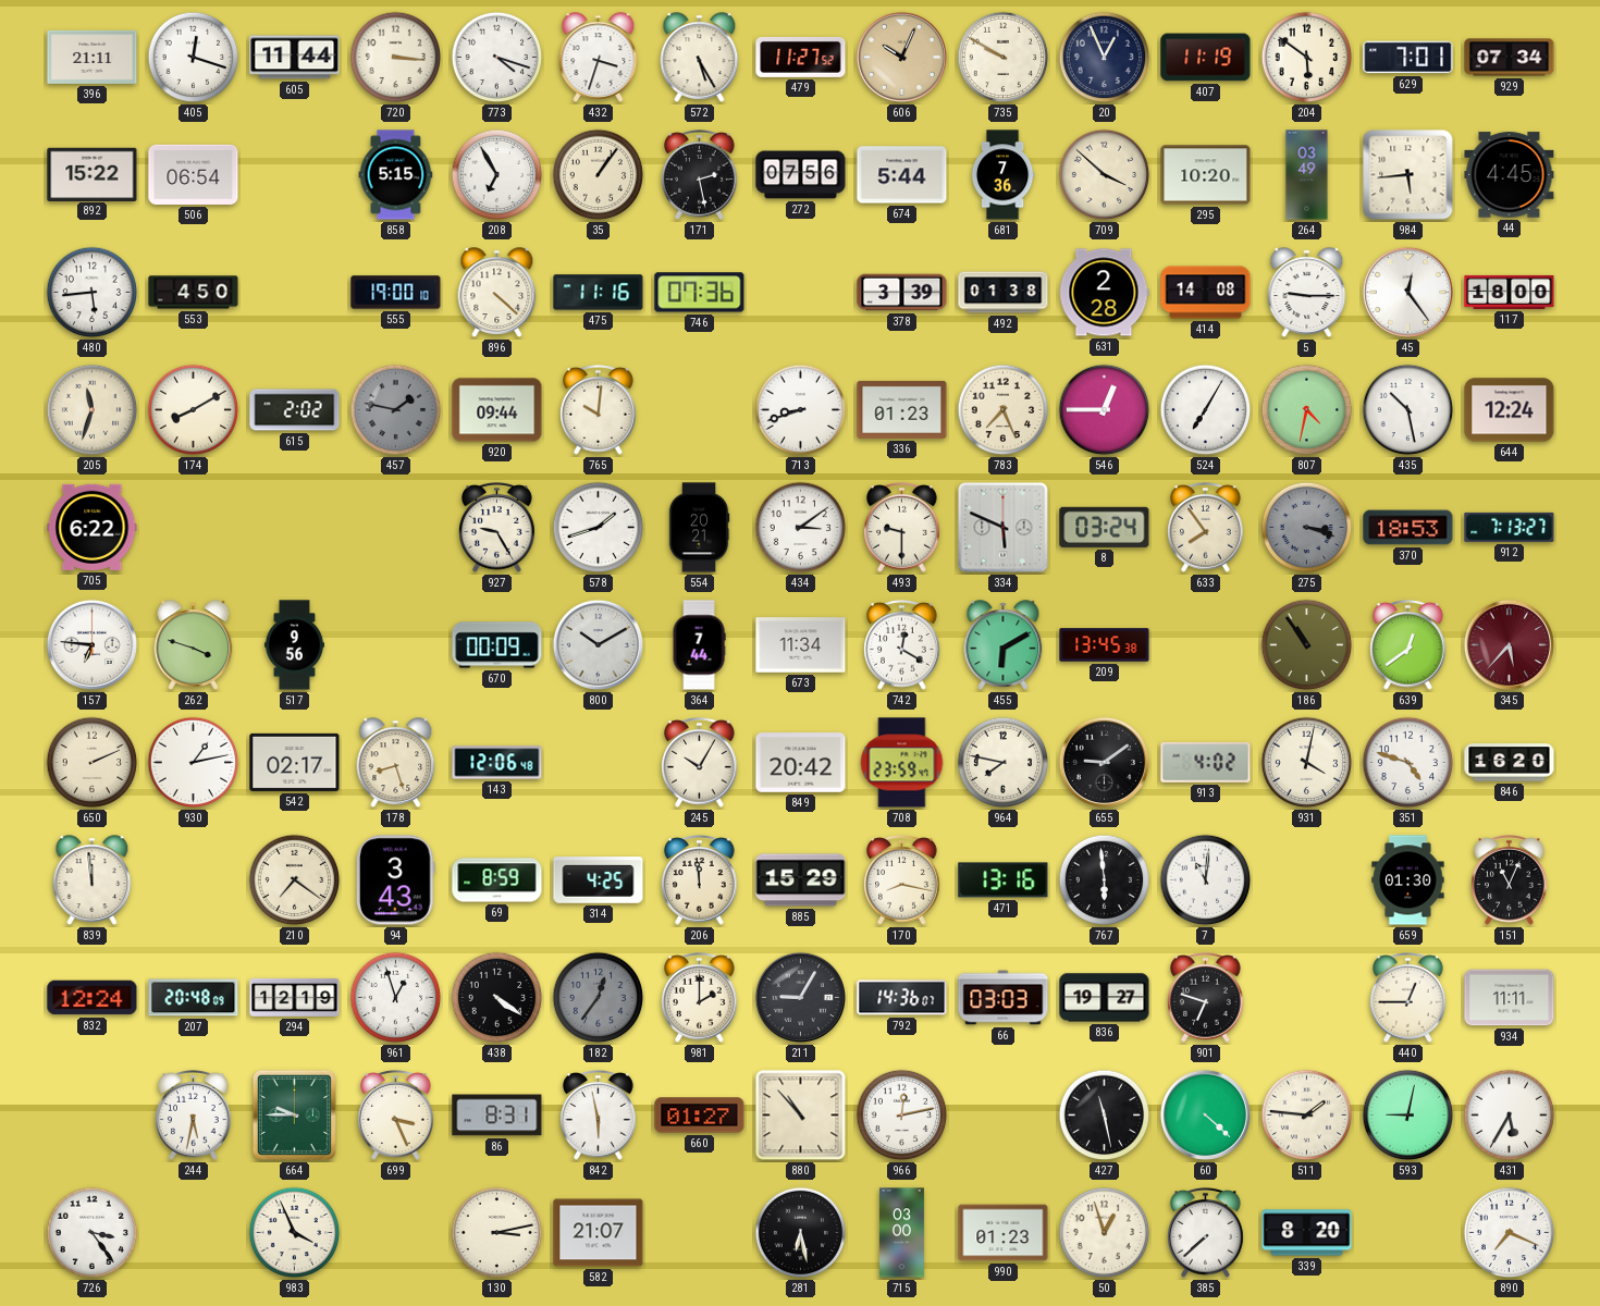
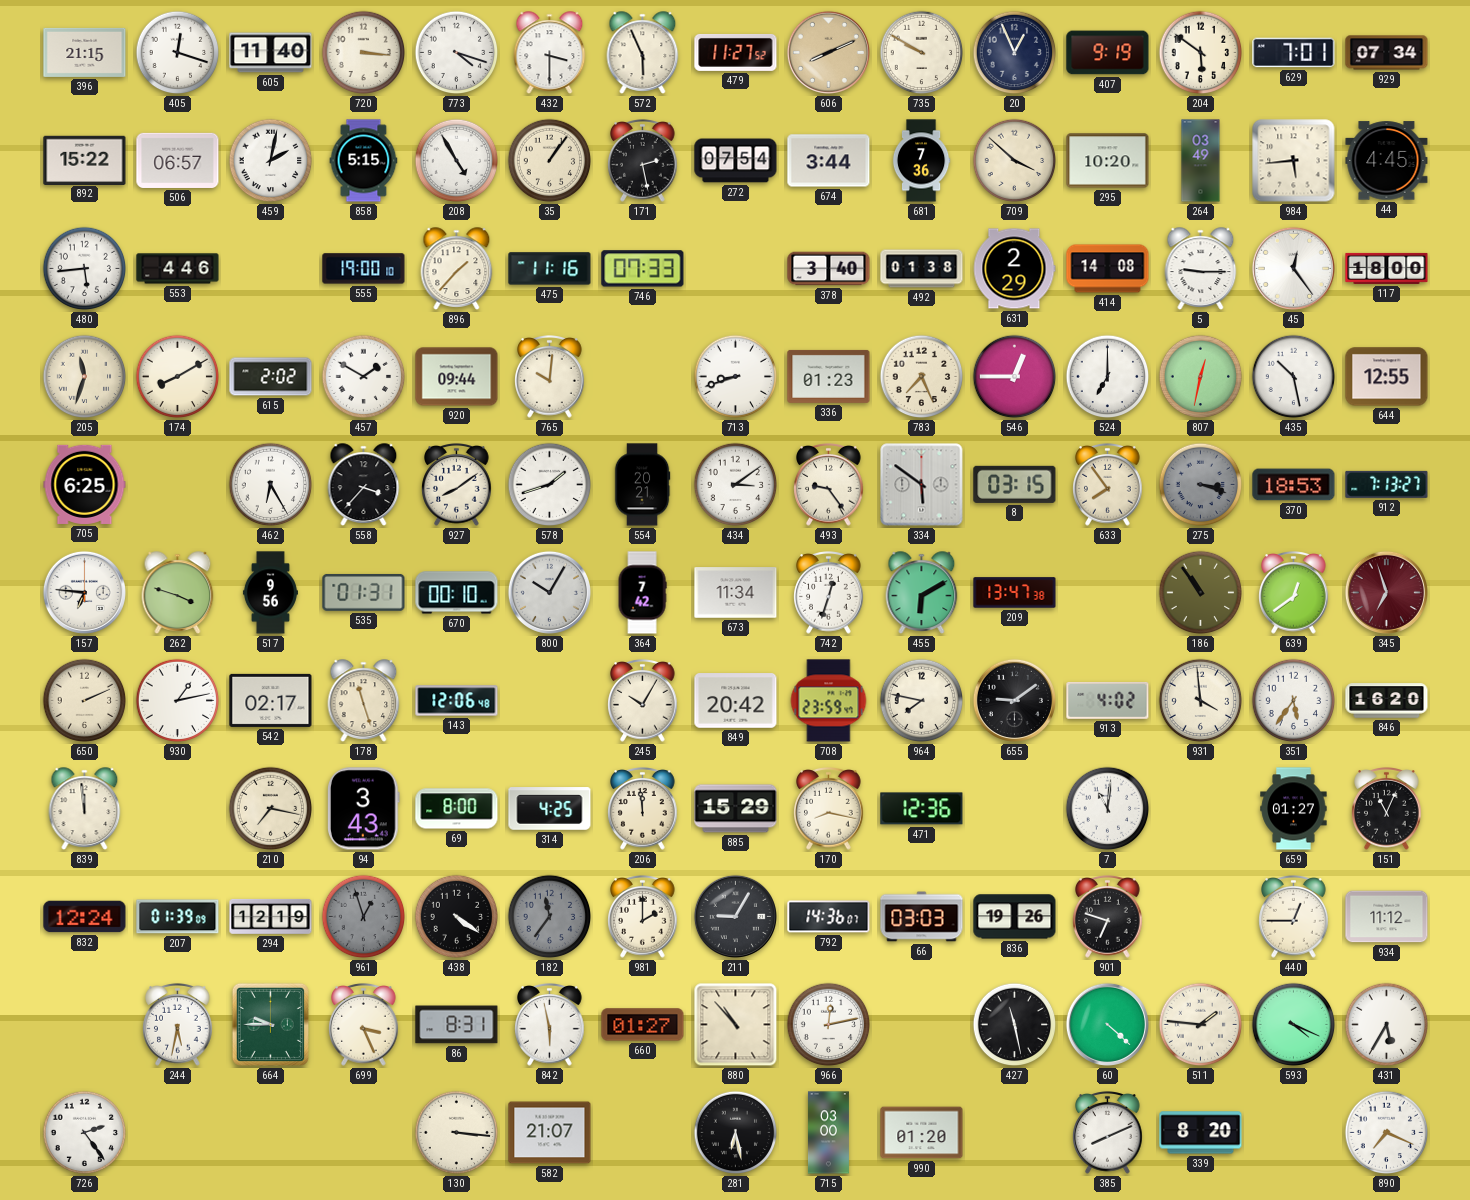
396: 21:11 -> 21:15
605: 11:44 -> 11:40
432: 3:33 -> 3:30
572: 5:25 -> 5:56
606: 10:04 -> 8:11
407: 11:19 -> 9:19
506: 06:54 -> 06:57
459: none -> 2:02
208: 6:55 -> 4:55
272: 07:56 -> 07:54
674: 5:44 -> 3:44
553: 4:50 -> 4:46
896: 4:22 -> 1:37
746: 07:36 -> 07:33
378: 3:39 -> 3:40
631: 2:28 -> 2:29
457: 1:47 -> 1:50
457 dial: grey -> white
524: 7:05 -> 7:00
807: 4:32 -> 12:32
644: 12:24 -> 12:55
705: 6:22 -> 6:25
462: none -> 6:25
558: none -> 3:37
927: 9:25 -> 8:09
493: 9:30 -> 9:24
334: 5:49 -> 5:51
8: 03:24 -> 03:15
535: none -> 01:31
670: 00:09 -> 00:10
800: 10:10 -> 10:05
364: 7:44 -> 7:42
742: 12:20 -> 12:33
209: 13:45 -> 13:47
345: 5:37 -> 6:57
178: 8:27 -> 11:27
931: 4:02 -> 3:59
351: 4:48 -> 5:36
210: 7:21 -> 7:17
69: 8:59 -> 8:00
471: 13:16 -> 12:36
767: 5:59 -> none
659: 01:30 -> 01:27
207: 20:48 -> 01:39
961 dial: white -> grey
182: 12:36 -> 11:36
836: 19:27 -> 19:26
934: 11:11 -> 11:12
593: 9:02 -> 4:19
726: 3:24 -> 2:24
983: 3:56 -> none
130: 3:13 -> 3:16
990: 01:23 -> 01:20
50: 12:57 -> none
385: 7:38 -> 8:11
